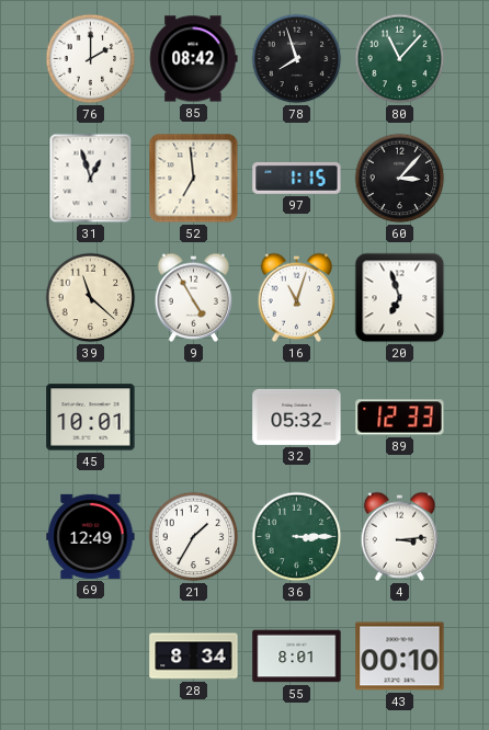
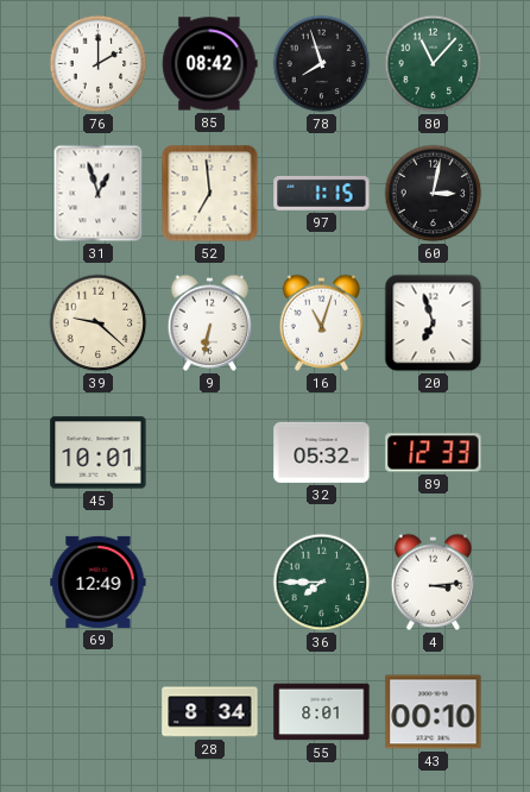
60: 3:07 -> 3:02
39: 11:22 -> 9:22
9: 4:55 -> 6:32
21: 1:35 -> none
36: 3:15 -> 7:45
